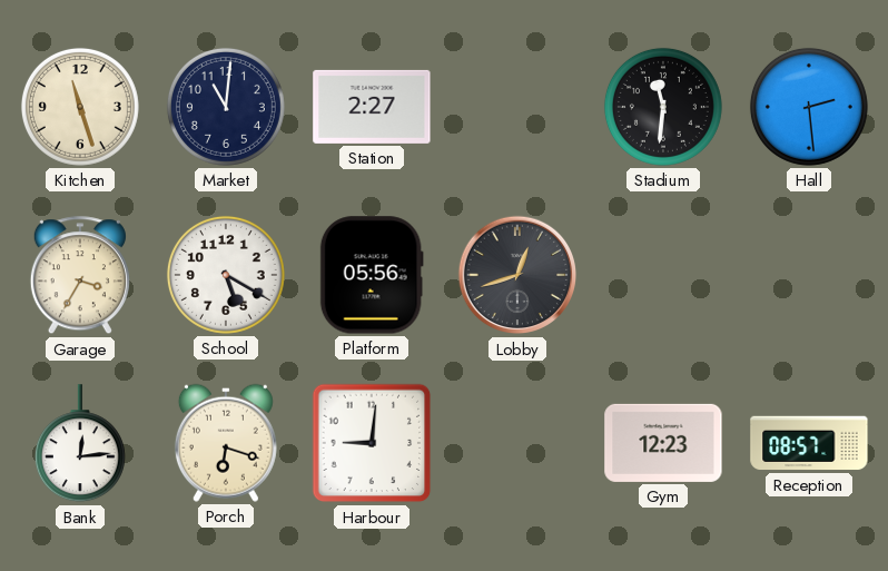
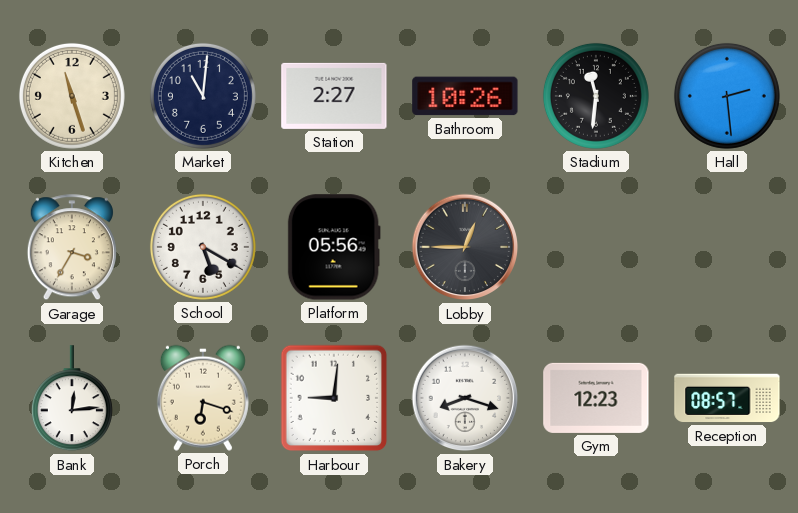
Bathroom: none -> 10:26
Lobby: 12:42 -> 12:45
Bakery: none -> 8:18
